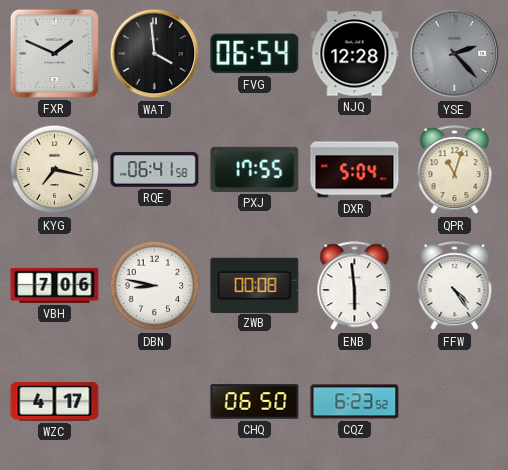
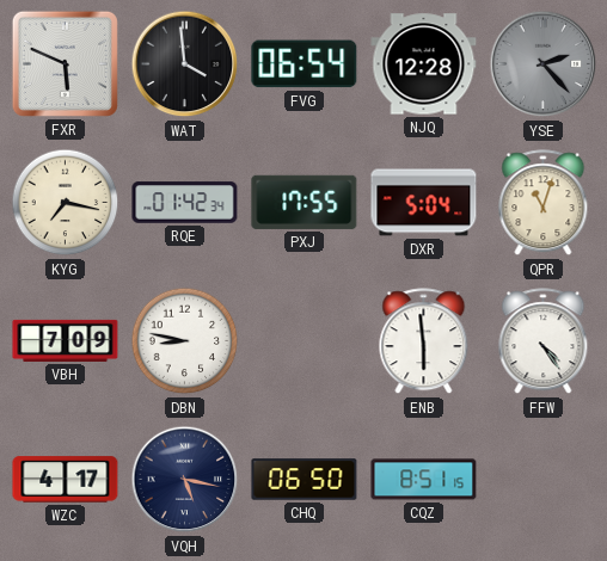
FXR: 1:49 -> 5:49
RQE: 06:41 -> 01:42
VBH: 7:06 -> 7:09
ZWB: 00:08 -> none
VQH: none -> 5:17
CQZ: 6:23 -> 8:51
